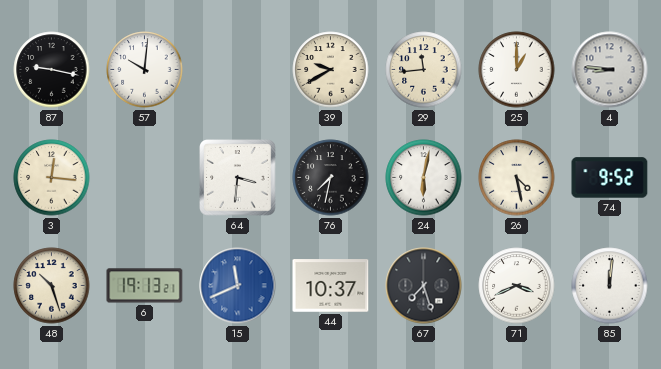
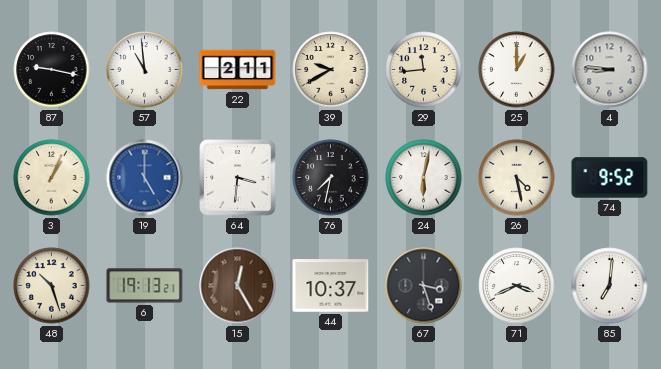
57: 10:01 -> 10:59
22: none -> 2:11
3: 12:16 -> 1:04
19: none -> 5:00
15: 11:41 -> 12:25
15 dial: blue -> brown
67: 7:27 -> 3:27
85: 12:01 -> 7:01
